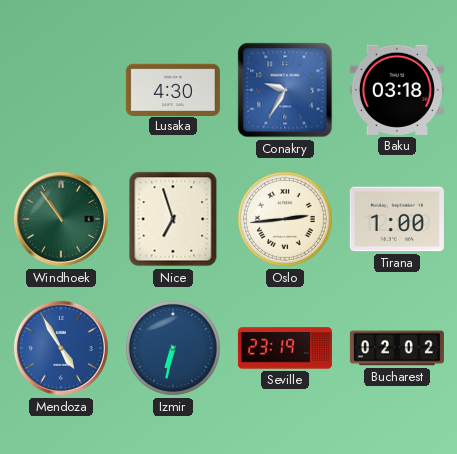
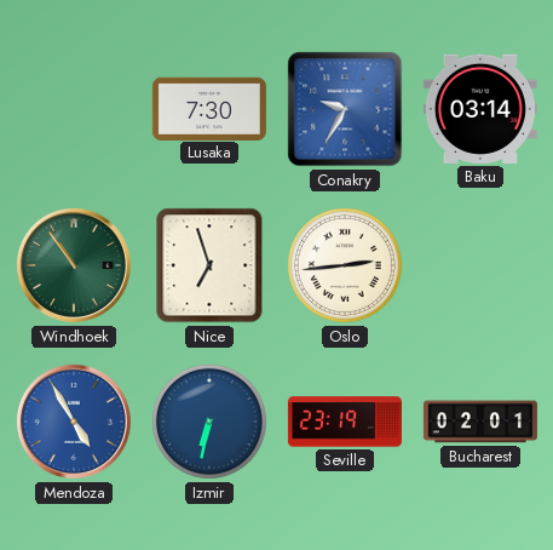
Lusaka: 4:30 -> 7:30
Baku: 03:18 -> 03:14
Tirana: 1:00 -> none
Bucharest: 02:02 -> 02:01
